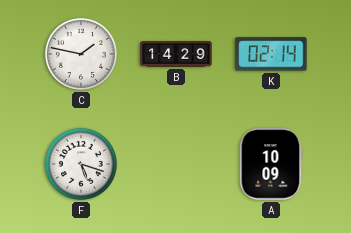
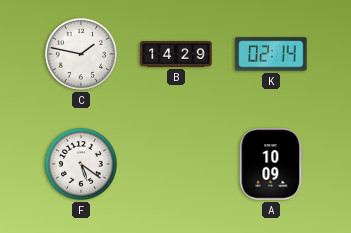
F: 5:18 -> 5:21
